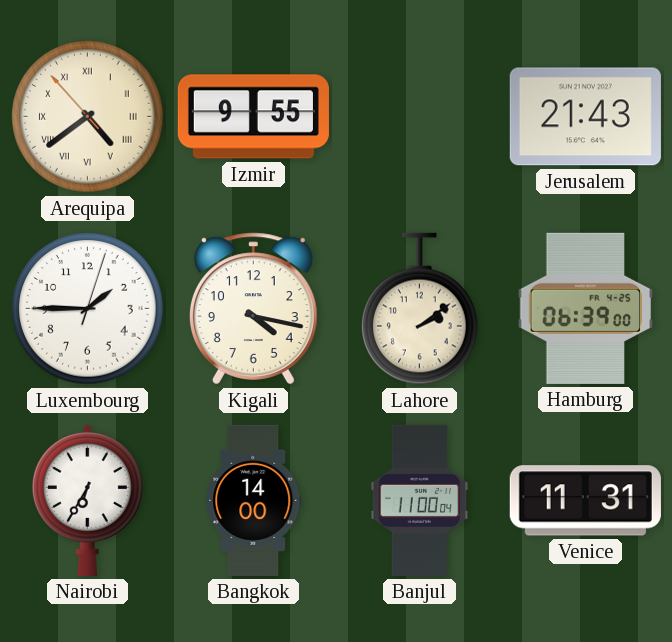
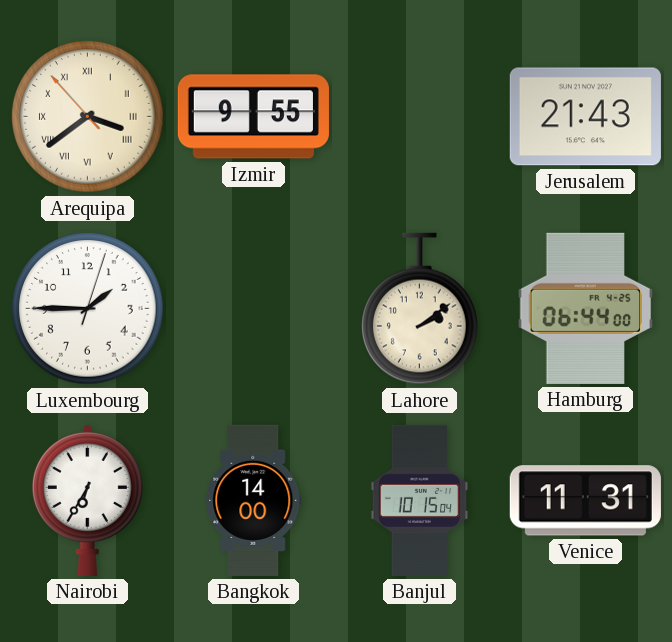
Arequipa: 4:38 -> 3:38
Kigali: 4:17 -> none
Hamburg: 06:39 -> 06:44
Banjul: 11:00 -> 10:15
